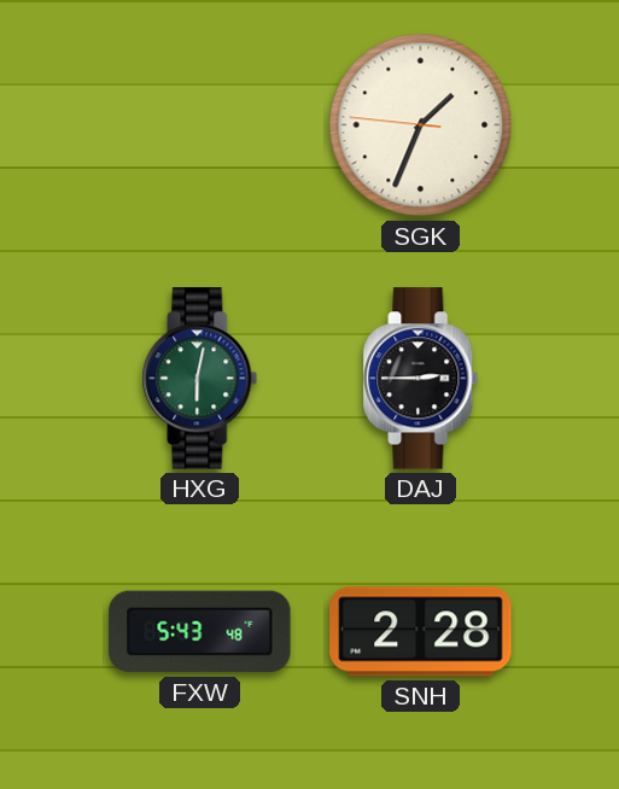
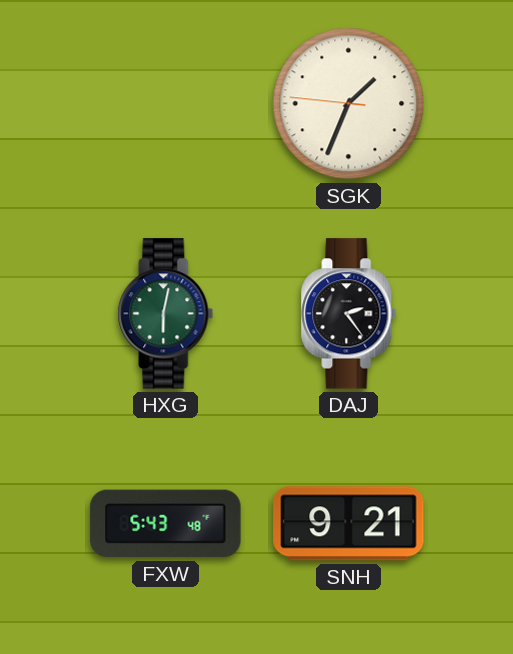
DAJ: 2:45 -> 2:24
SNH: 2:28 -> 9:21
